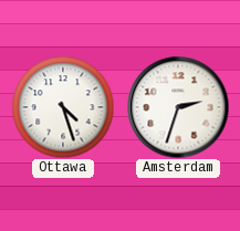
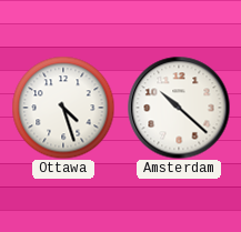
Amsterdam: 2:33 -> 10:22
